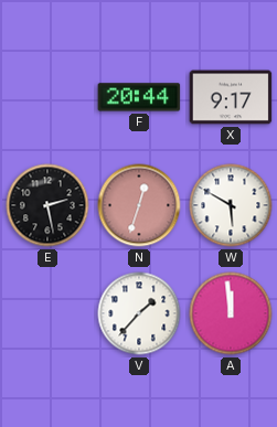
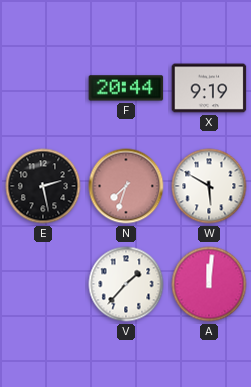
X: 9:17 -> 9:19
N: 12:33 -> 7:33
A: 11:59 -> 12:01
